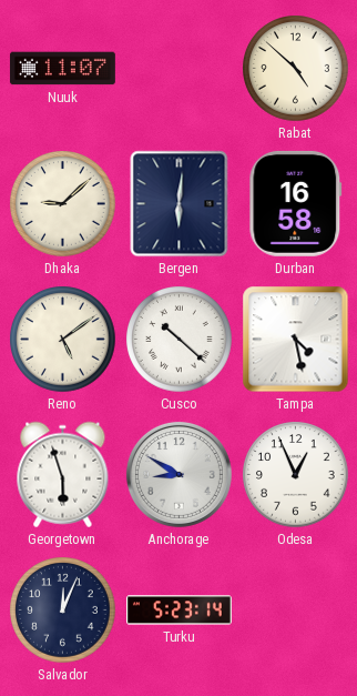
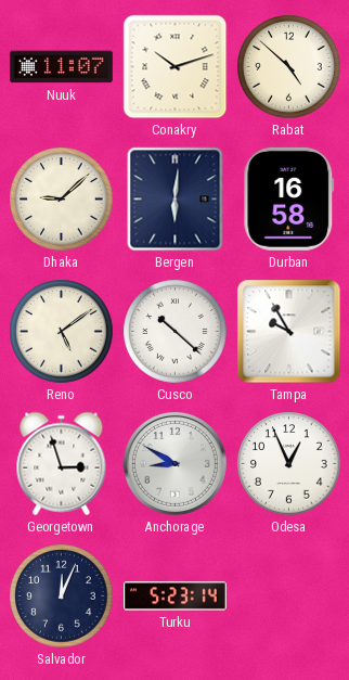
Conakry: none -> 10:12
Tampa: 4:28 -> 9:55
Georgetown: 5:57 -> 2:57
